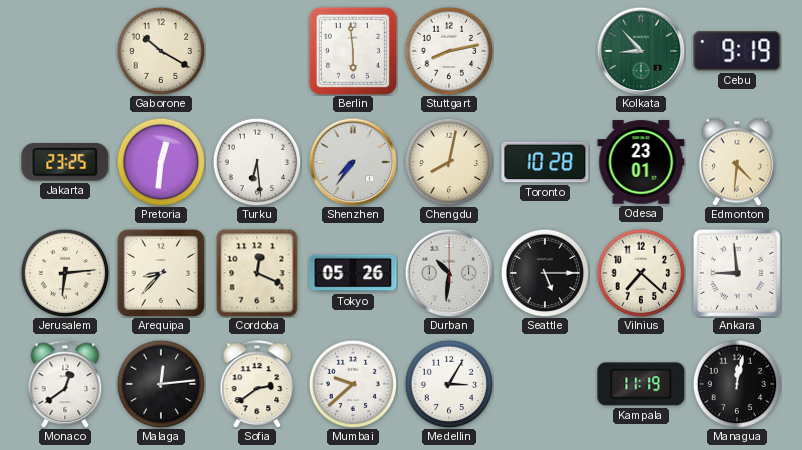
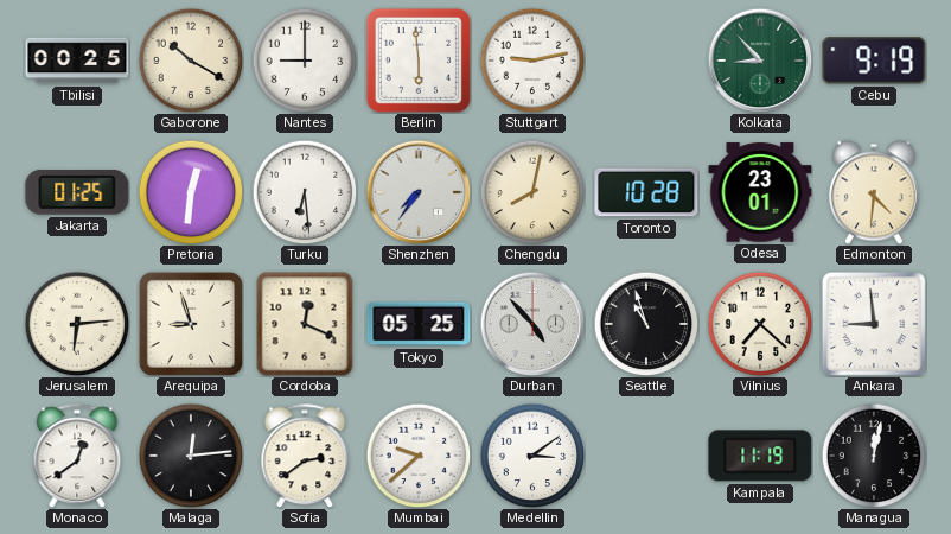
Tbilisi: none -> 00:25
Nantes: none -> 9:00
Stuttgart: 8:13 -> 9:13
Jakarta: 23:25 -> 01:25
Arequipa: 8:37 -> 8:57
Tokyo: 05:26 -> 05:25
Durban: 10:31 -> 4:53
Seattle: 5:15 -> 10:57
Medellin: 3:05 -> 3:09
